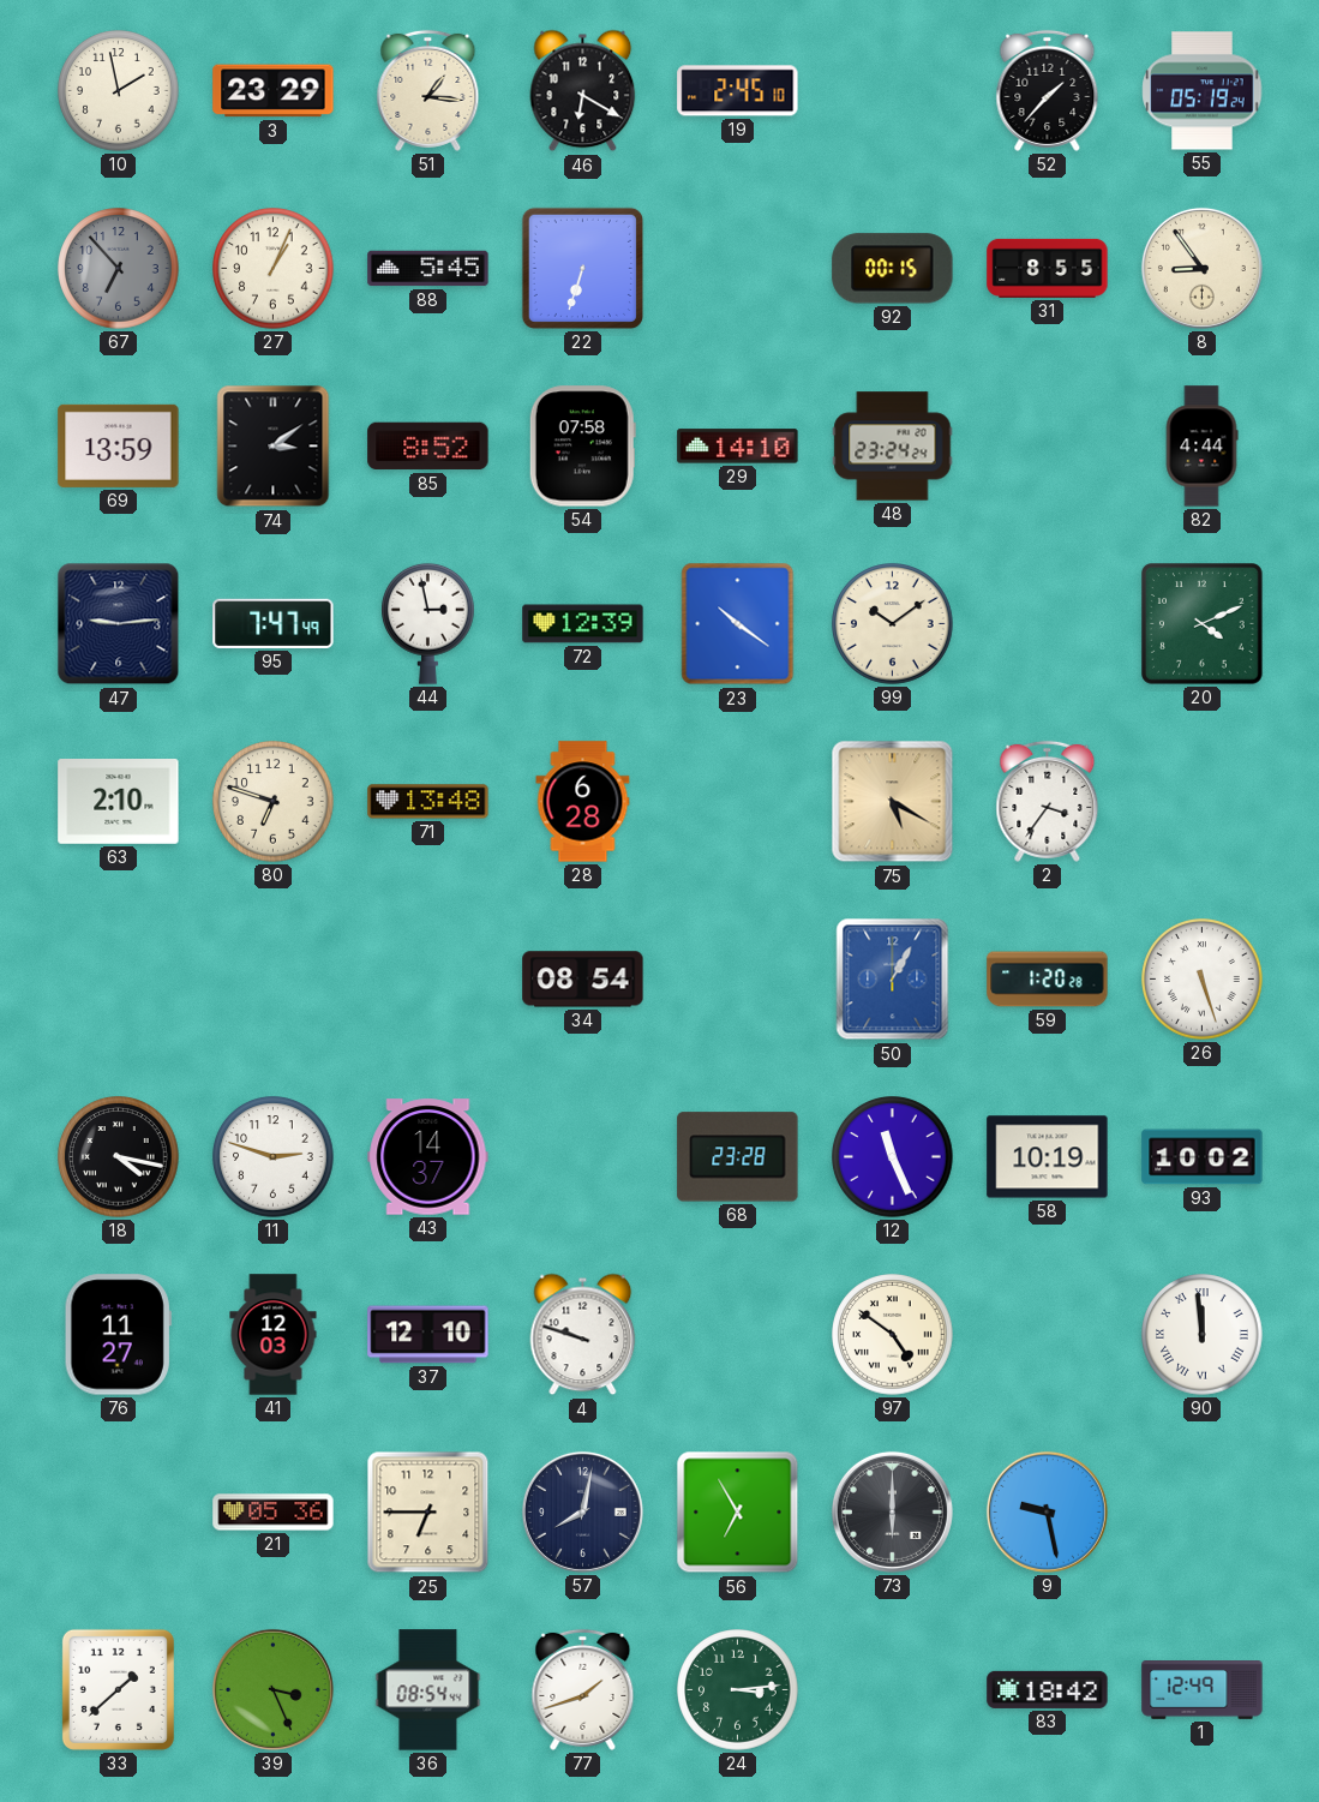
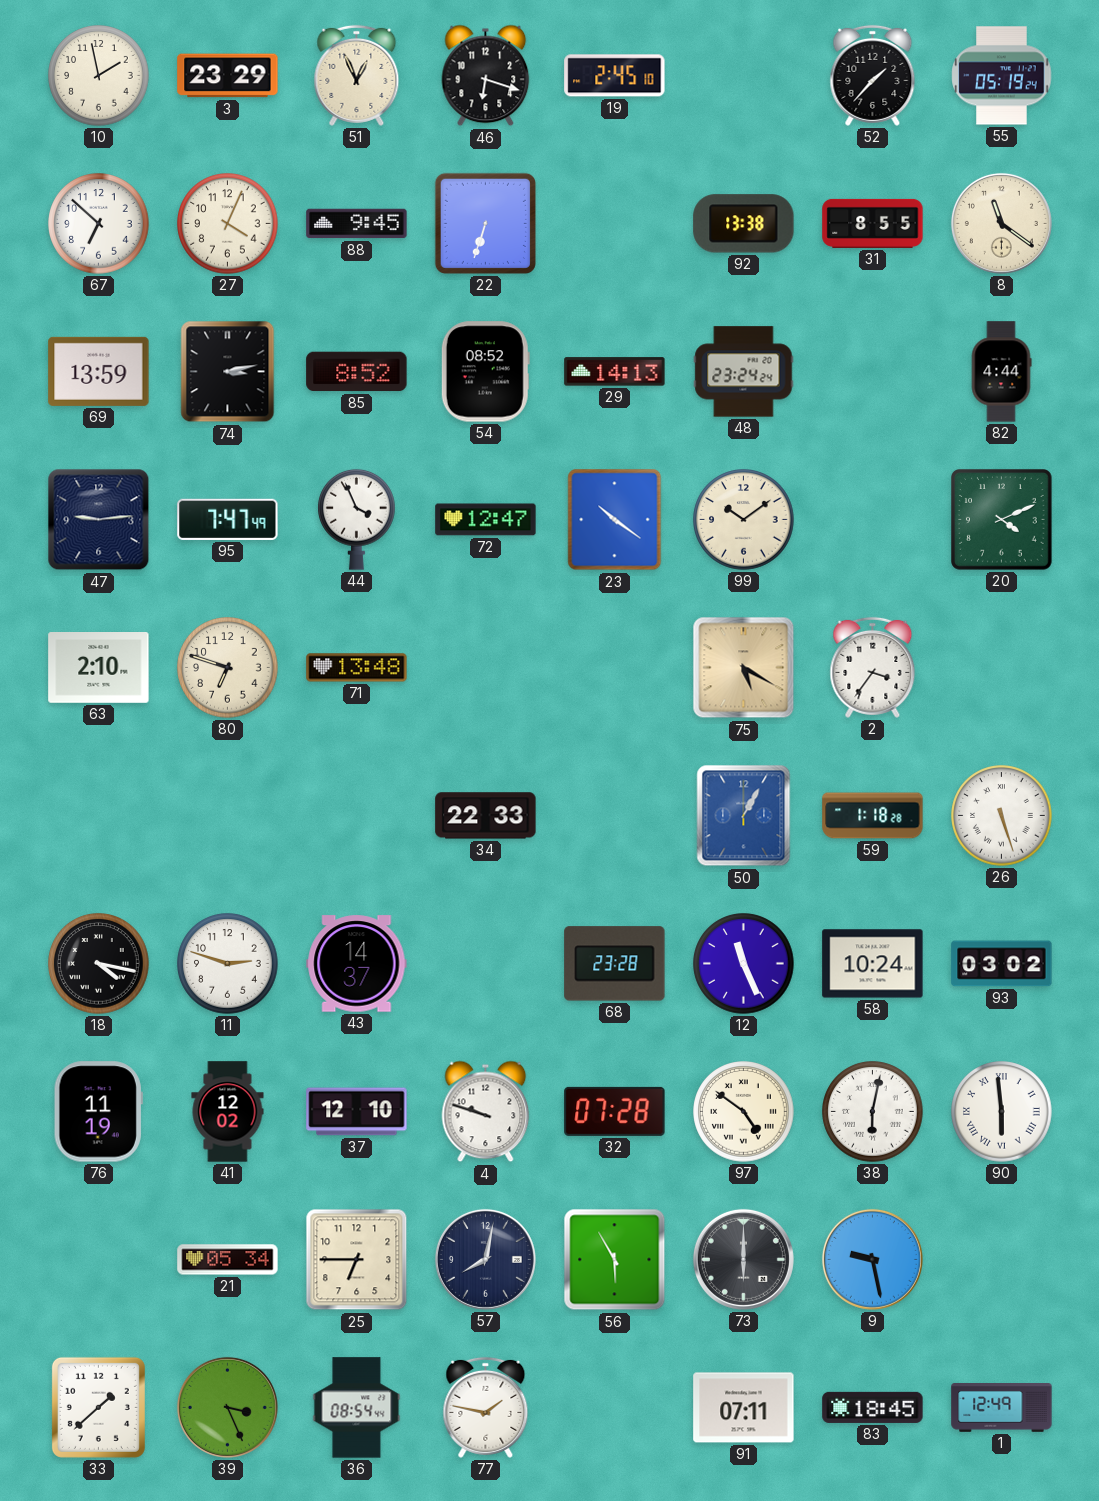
51: 1:16 -> 12:56
46: 6:20 -> 6:18
67: 6:53 -> 6:52
67 dial: grey -> white
27: 1:04 -> 4:04
88: 5:45 -> 9:45
92: 00:15 -> 13:38
8: 8:54 -> 11:21
74: 3:09 -> 3:13
54: 07:58 -> 08:52
29: 14:10 -> 14:13
44: 2:58 -> 3:56
72: 12:39 -> 12:47
28: 6:28 -> none
34: 08:54 -> 22:33
59: 1:20 -> 1:18
58: 10:19 -> 10:24
93: 10:02 -> 03:02
76: 11:27 -> 11:19
41: 12:03 -> 12:02
32: none -> 07:28
38: none -> 6:02
90: 11:59 -> 5:59
21: 05:36 -> 05:34
56: 6:55 -> 5:55
77: 1:42 -> 1:47
24: 3:14 -> none
91: none -> 07:11
83: 18:42 -> 18:45
